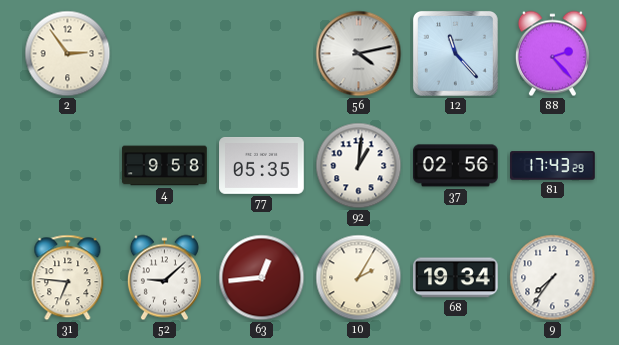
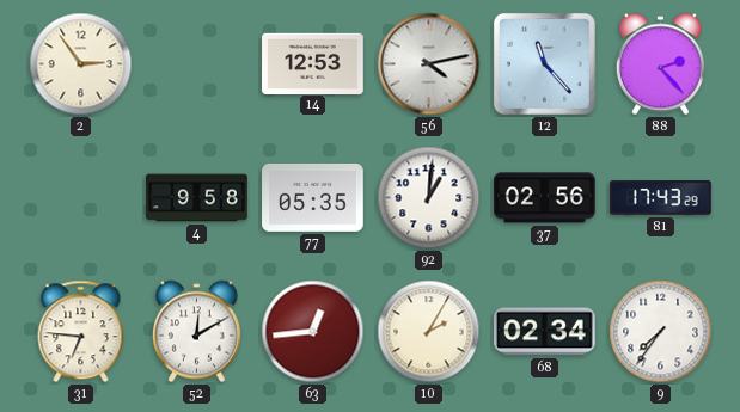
14: none -> 12:53
52: 9:08 -> 12:10
68: 19:34 -> 02:34
